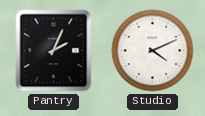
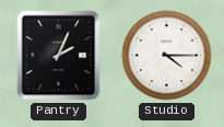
Studio: 4:11 -> 4:15
